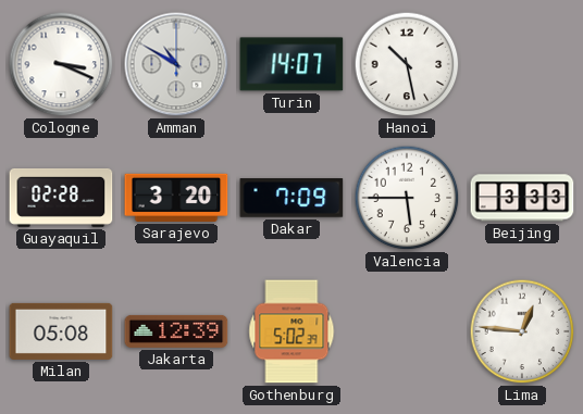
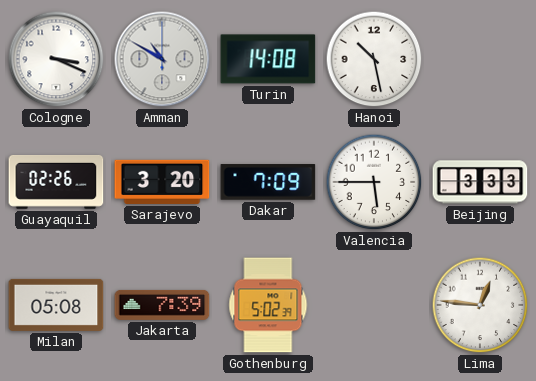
Turin: 14:07 -> 14:08
Guayaquil: 02:28 -> 02:26
Jakarta: 12:39 -> 7:39
